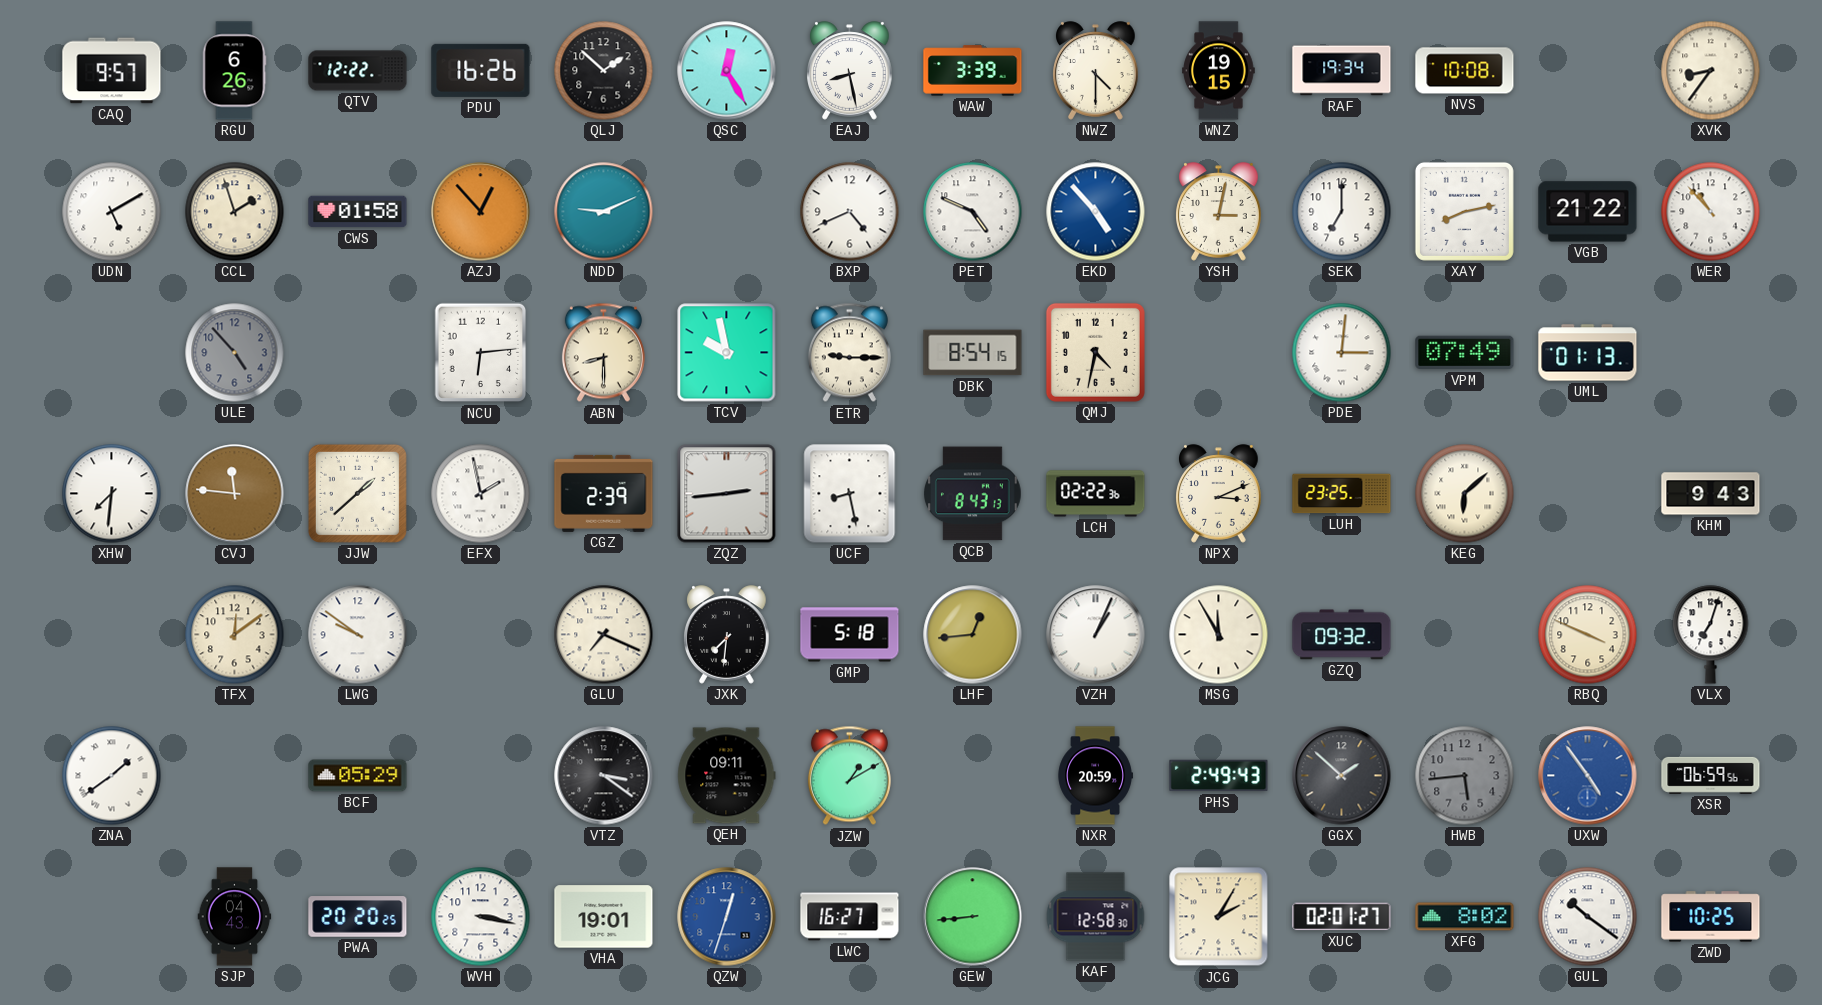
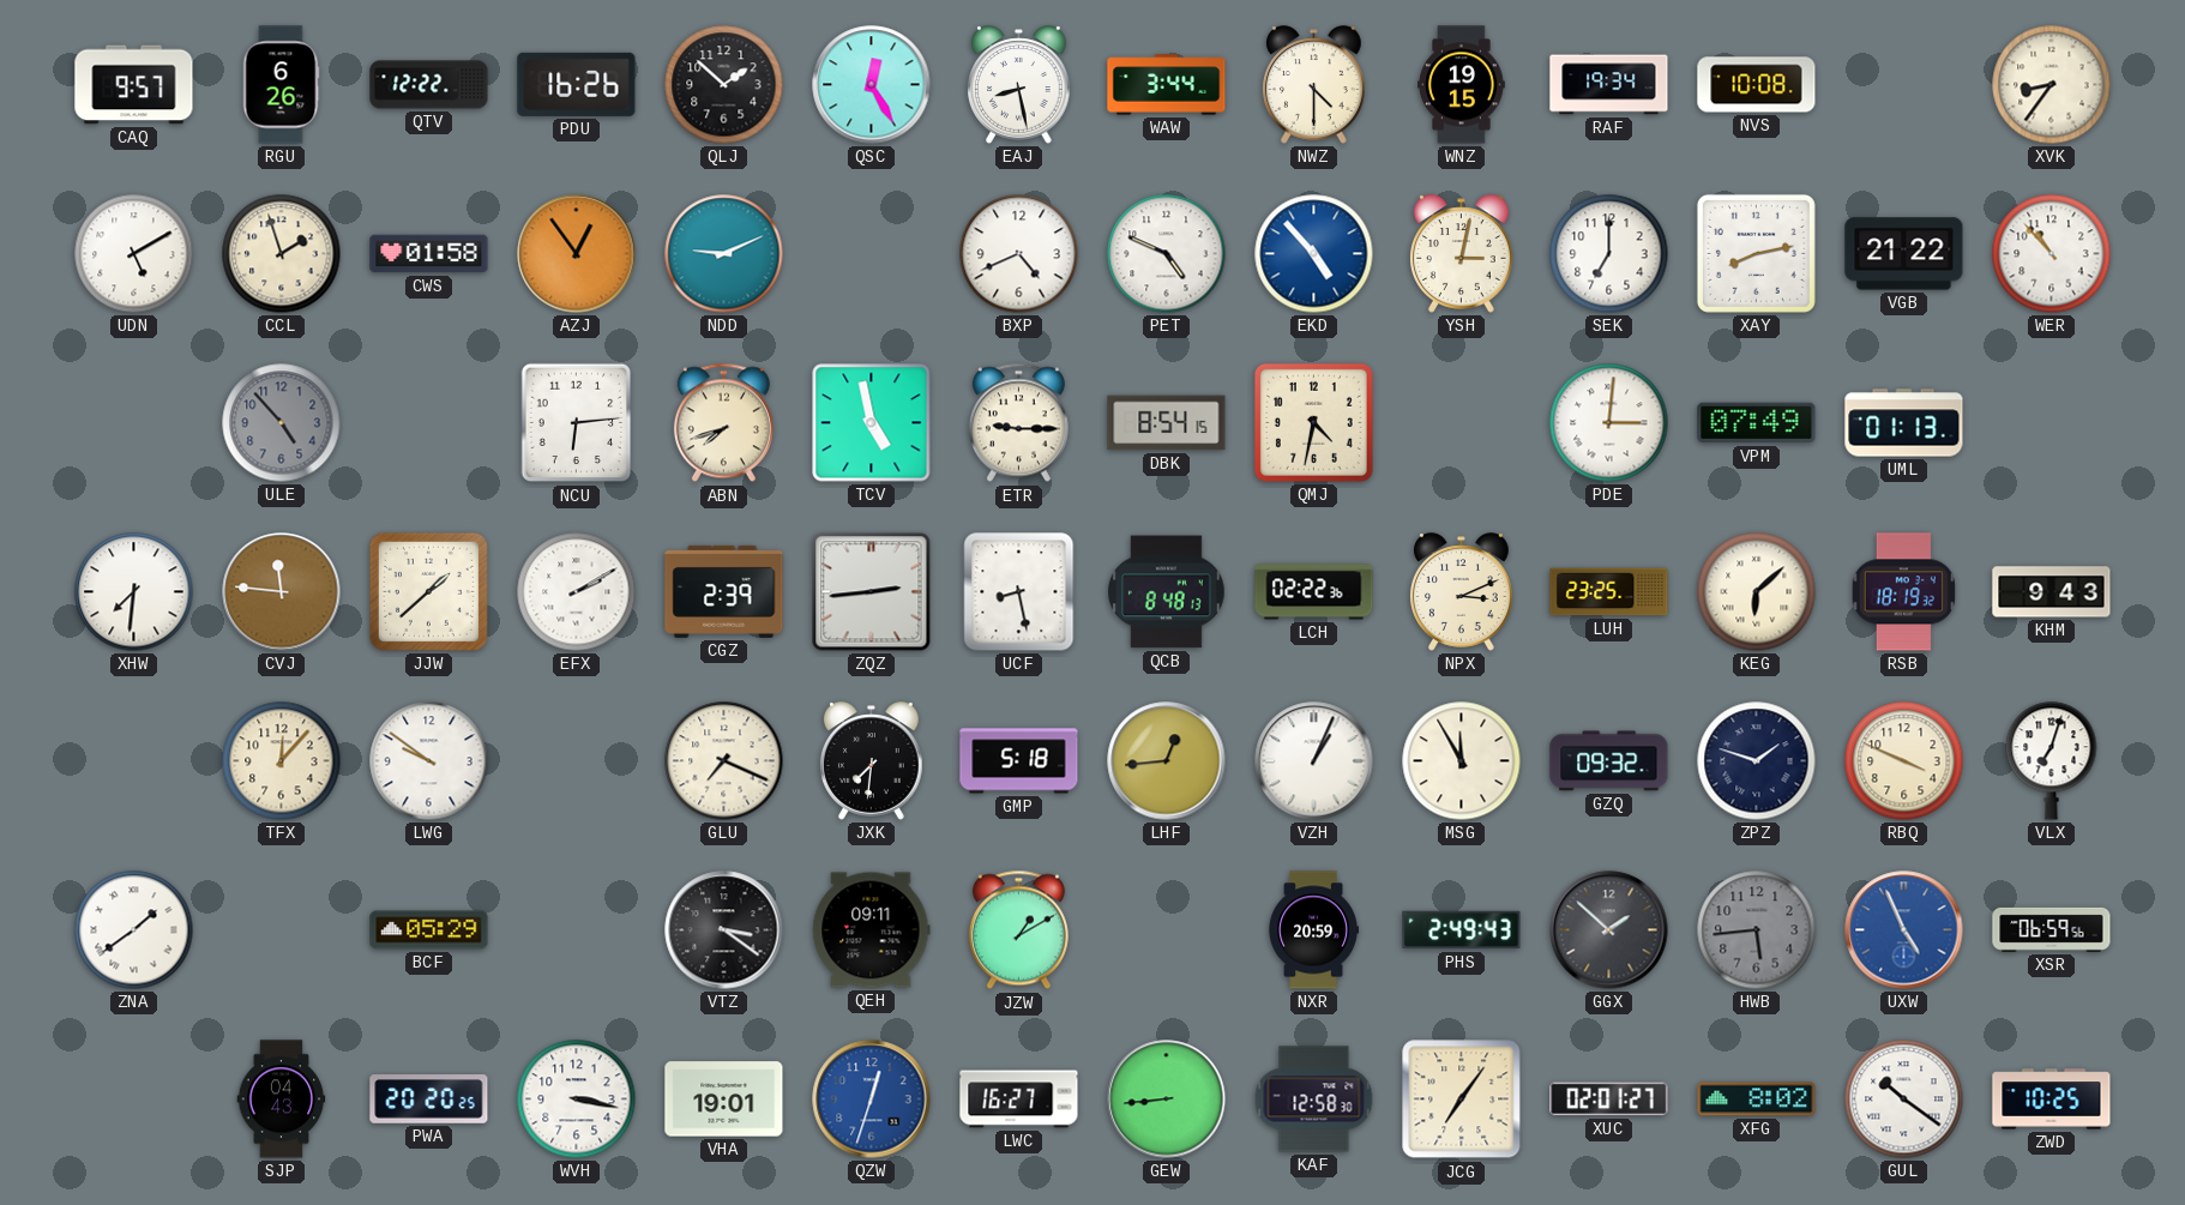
WAW: 3:39 -> 3:44
AZJ: 12:53 -> 12:54
ABN: 8:30 -> 7:42
TCV: 9:58 -> 4:58
EFX: 1:58 -> 2:10
QCB: 8:43 -> 8:48
RSB: none -> 18:19
TFX: 12:09 -> 12:07
ZPZ: none -> 1:48
UXW: 4:54 -> 4:56
JCG: 2:05 -> 7:06
